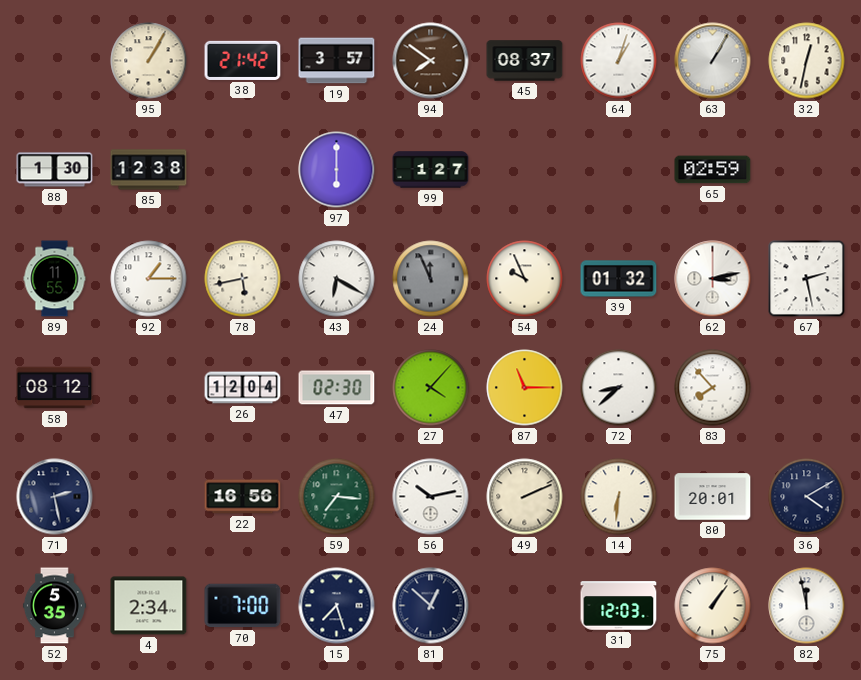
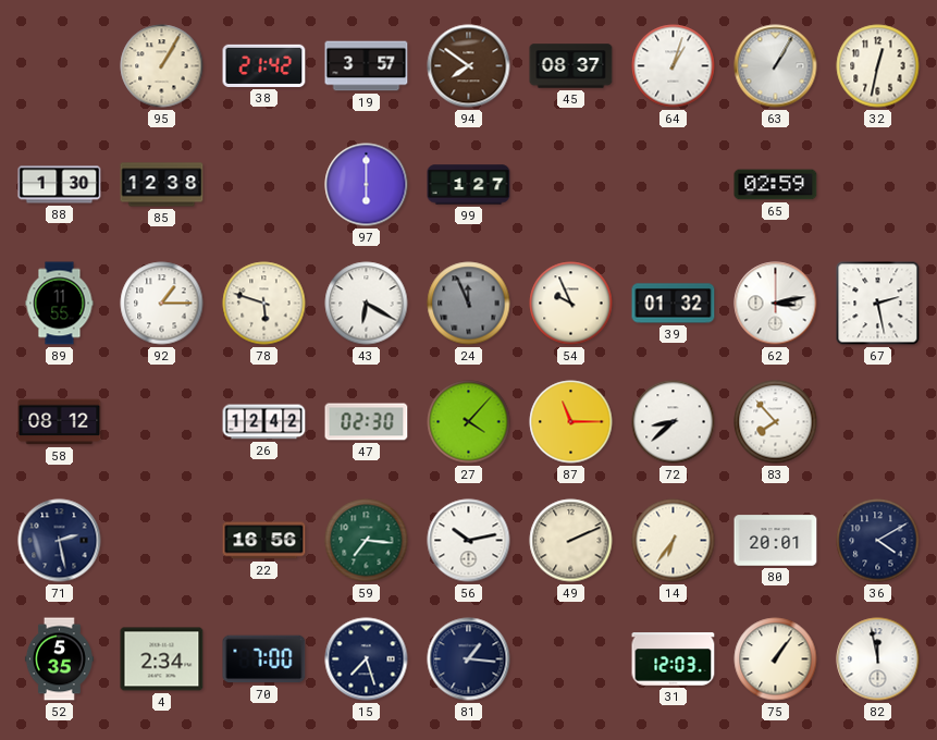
78: 5:43 -> 5:48
26: 12:04 -> 12:42
14: 6:31 -> 6:36
81: 12:52 -> 1:16
